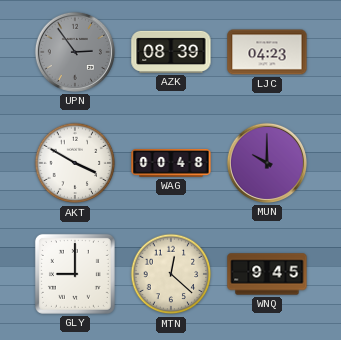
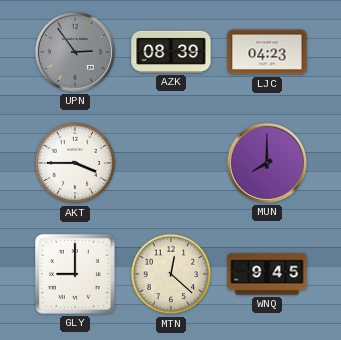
AKT: 3:50 -> 3:45
WAG: 00:48 -> none
MUN: 10:00 -> 8:00
